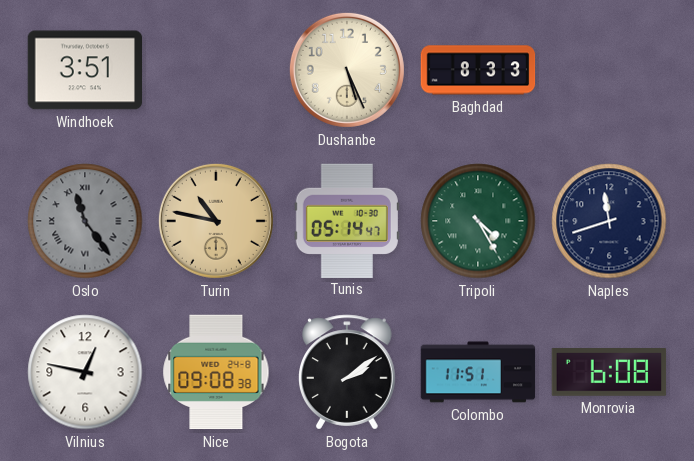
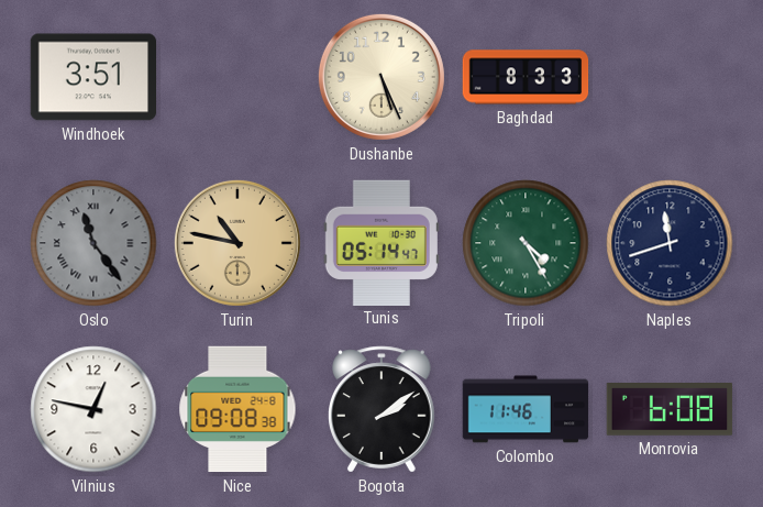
Colombo: 11:51 -> 11:46
